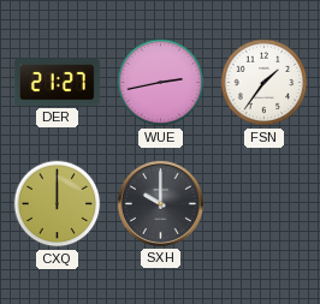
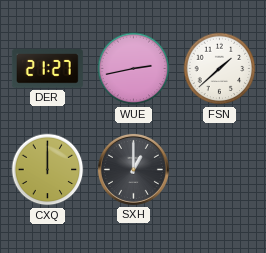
FSN: 1:36 -> 1:38
SXH: 10:00 -> 1:00
